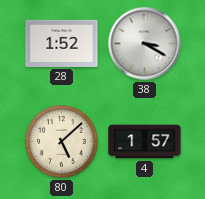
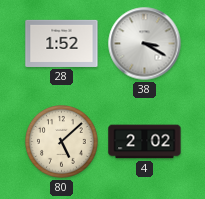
4: 1:57 -> 2:02
